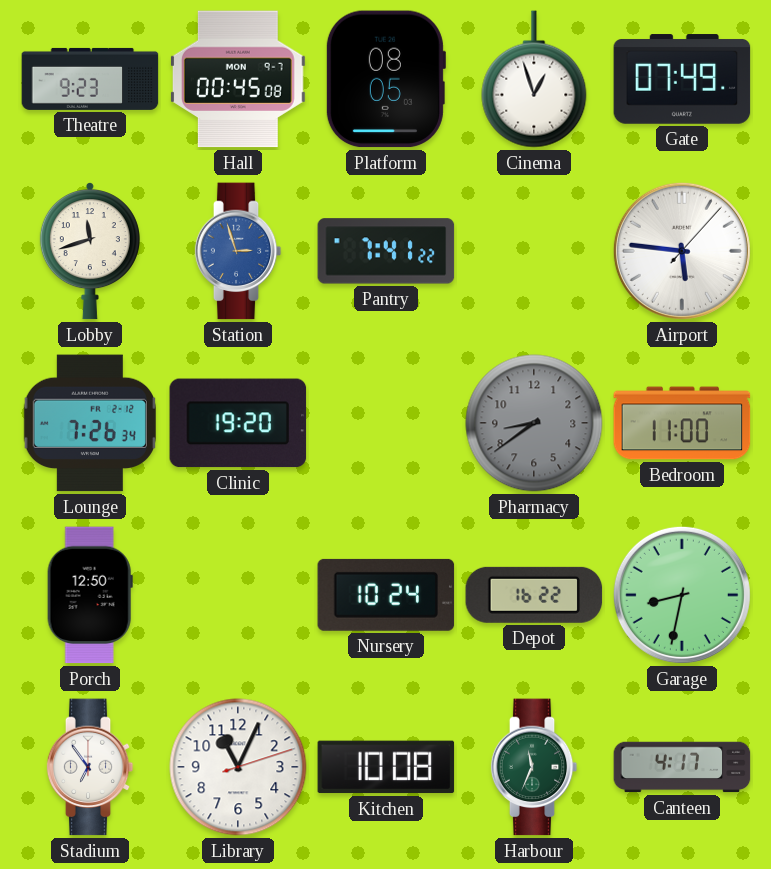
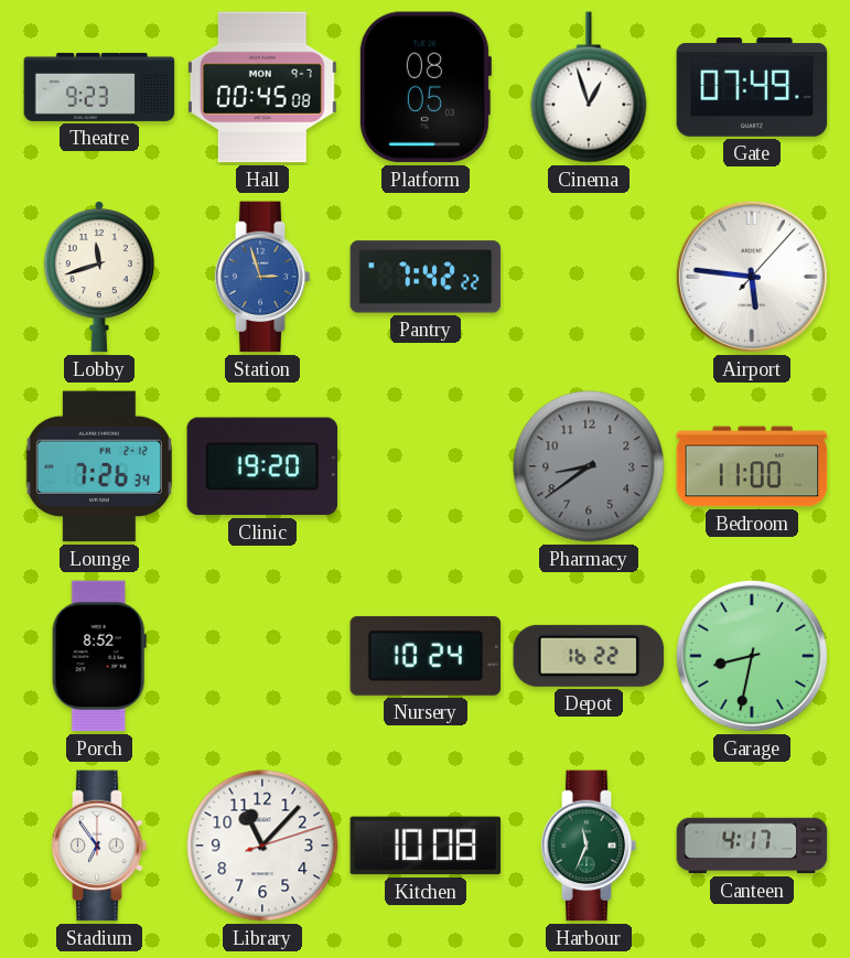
Pantry: 7:41 -> 7:42
Porch: 12:50 -> 8:52
Library: 11:04 -> 11:07
